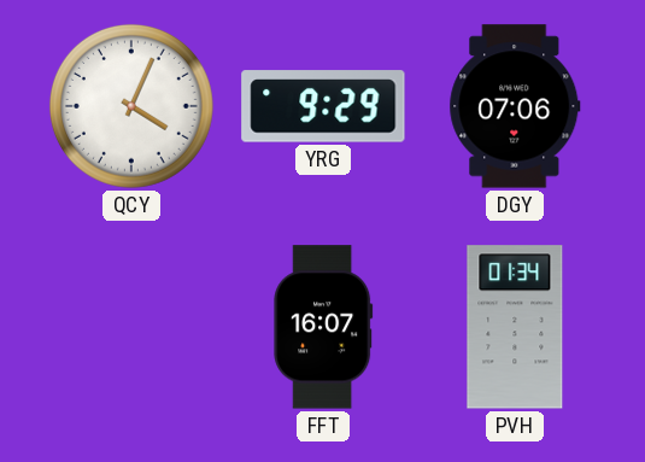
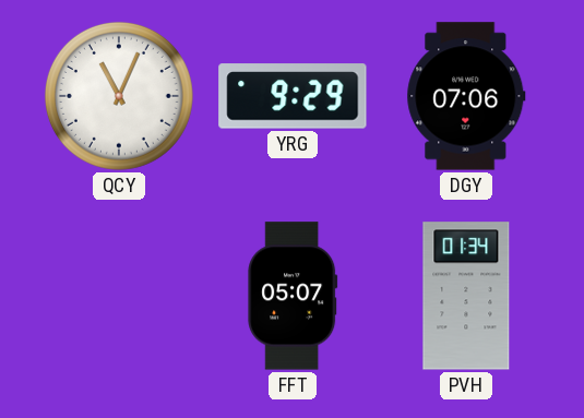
QCY: 4:04 -> 11:04
FFT: 16:07 -> 05:07
